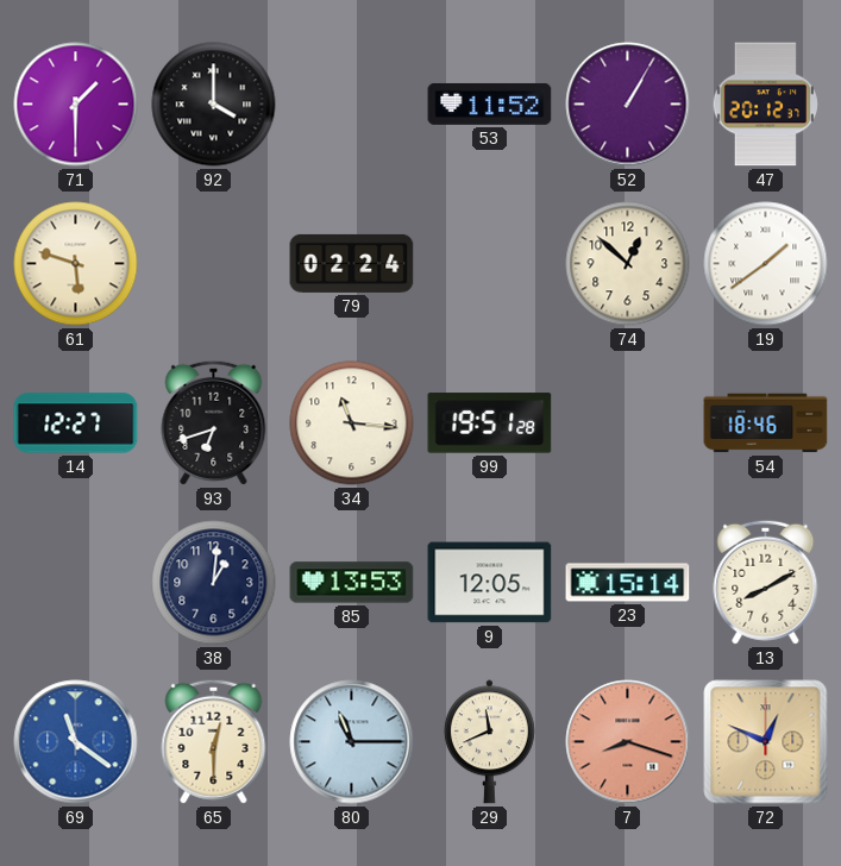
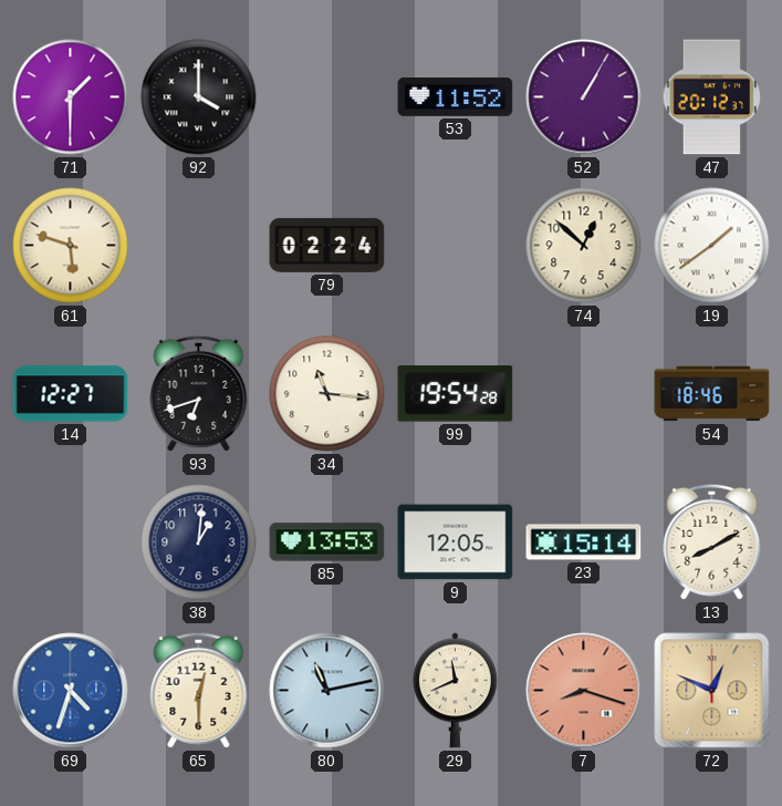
99: 19:51 -> 19:54
69: 11:21 -> 4:33
80: 11:15 -> 11:13
